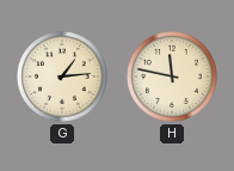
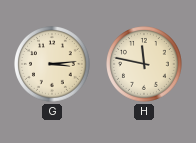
G: 1:14 -> 3:14
